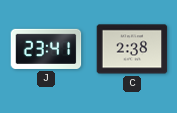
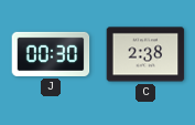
J: 23:41 -> 00:30
